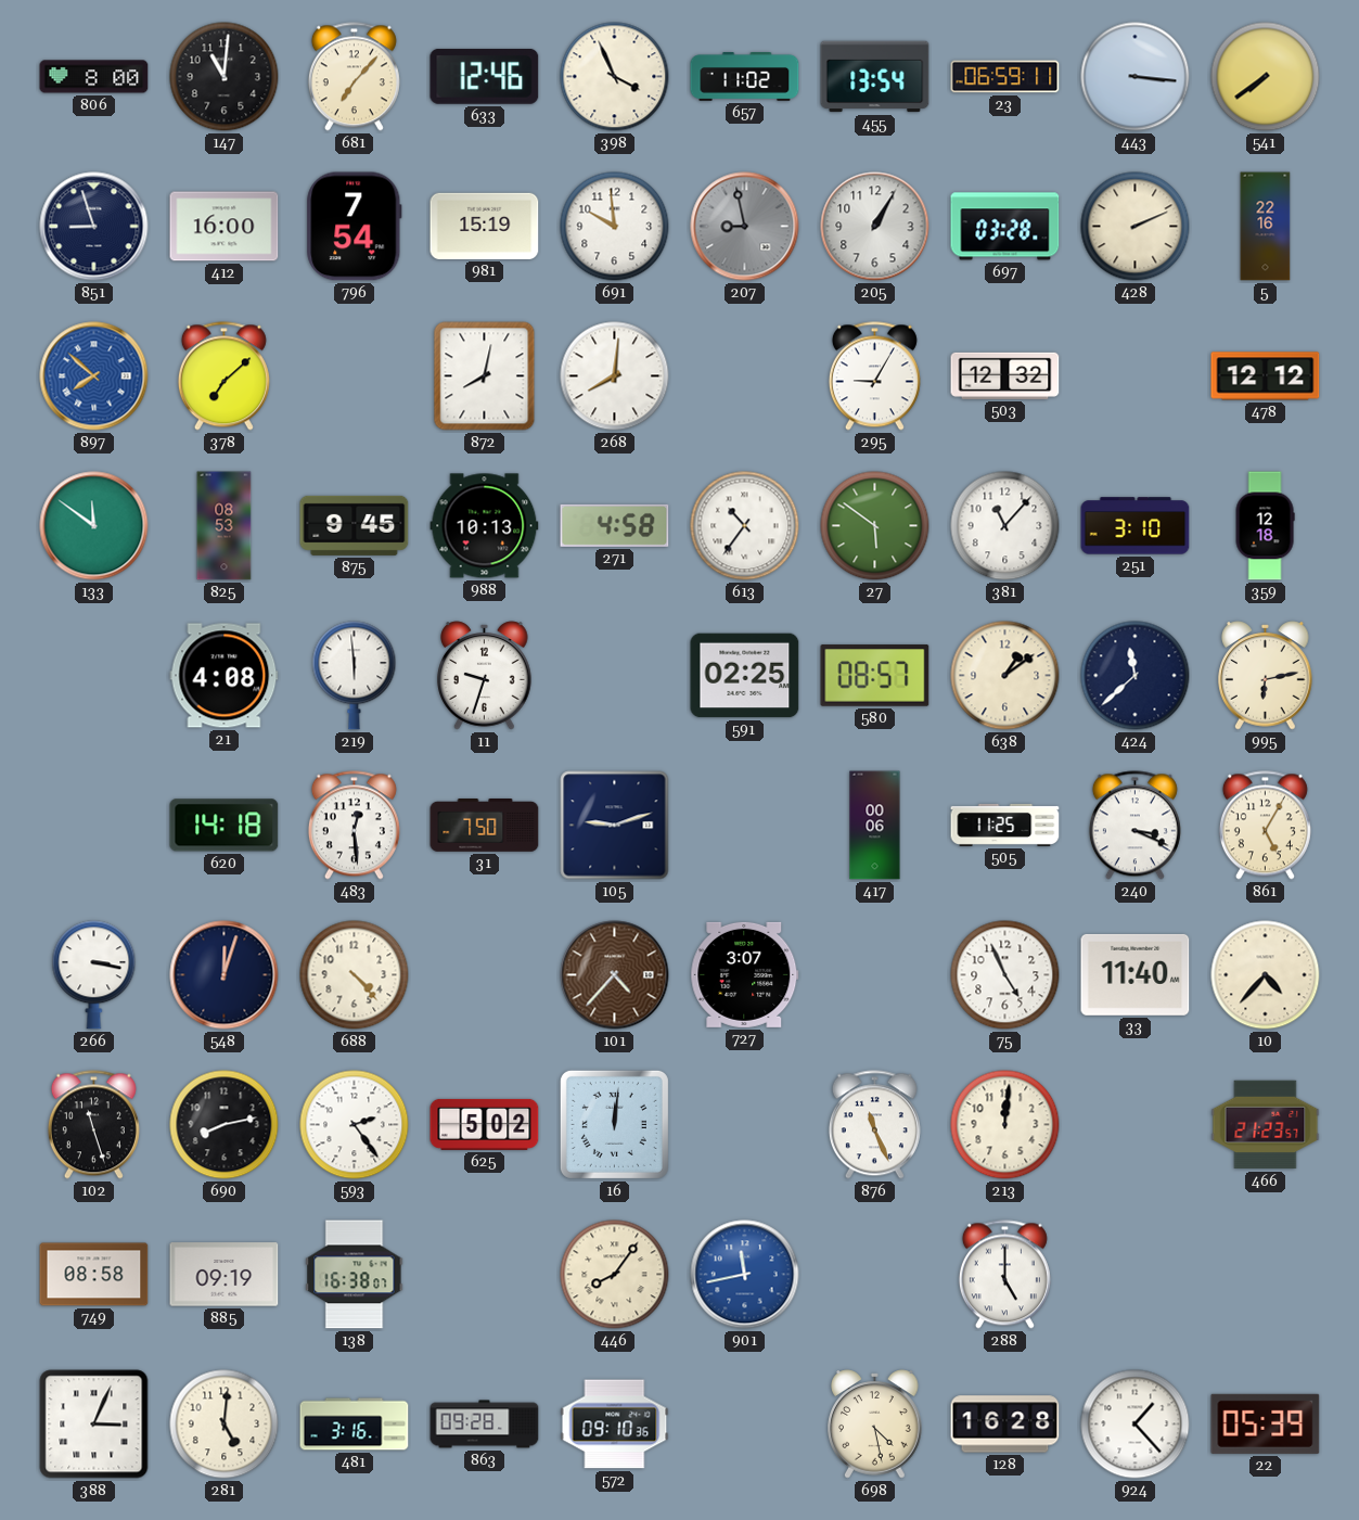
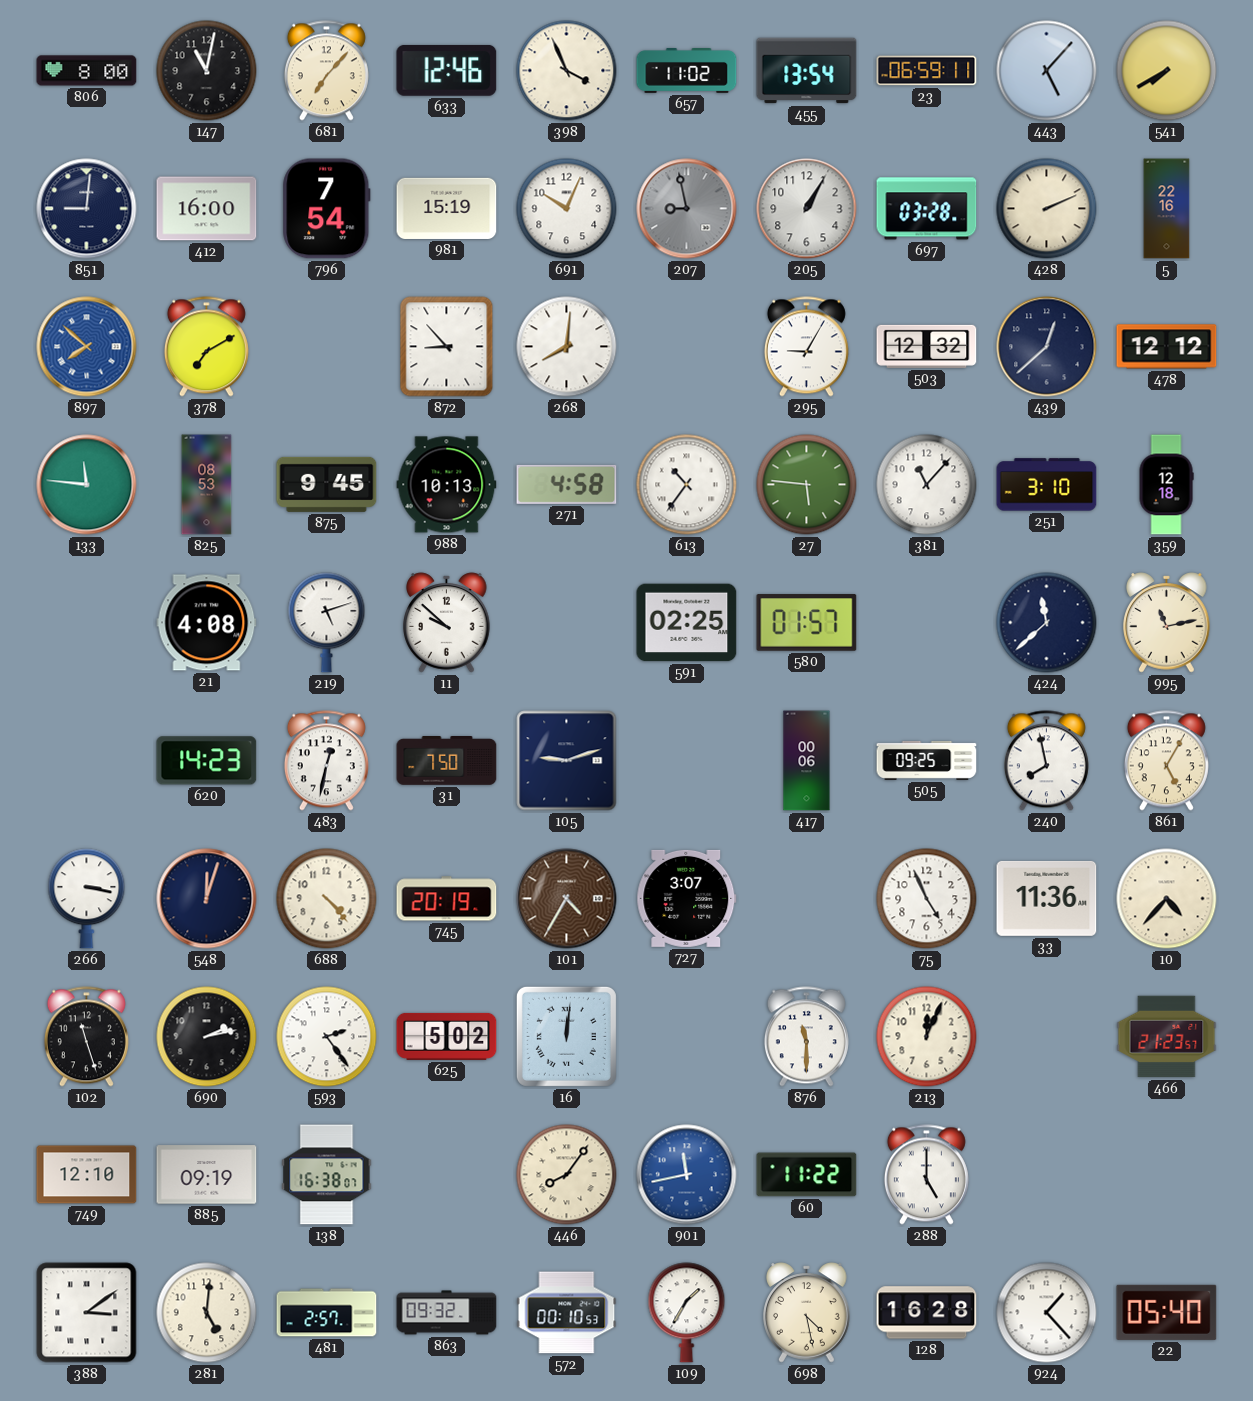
147: 11:01 -> 11:02
443: 3:16 -> 5:07
541: 7:39 -> 7:40
851: 8:57 -> 9:01
691: 9:59 -> 10:04
378: 7:08 -> 7:10
872: 8:02 -> 8:53
439: none -> 12:38
133: 11:51 -> 11:46
27: 5:51 -> 5:46
219: 5:59 -> 5:12
11: 9:33 -> 9:52
580: 08:57 -> 01:57
638: 1:09 -> none
995: 6:13 -> 11:13
620: 14:18 -> 14:23
483: 12:29 -> 12:32
505: 11:25 -> 09:25
240: 3:19 -> 7:58
745: none -> 20:19
101: 4:37 -> 4:35
33: 11:40 -> 11:36
690: 8:13 -> 2:13
876: 11:26 -> 11:30
213: 12:01 -> 12:04
749: 08:58 -> 12:10
60: none -> 11:22
388: 3:04 -> 3:09
481: 3:16 -> 2:57
863: 09:28 -> 09:32
572: 09:10 -> 00:10
109: none -> 1:35
22: 05:39 -> 05:40
